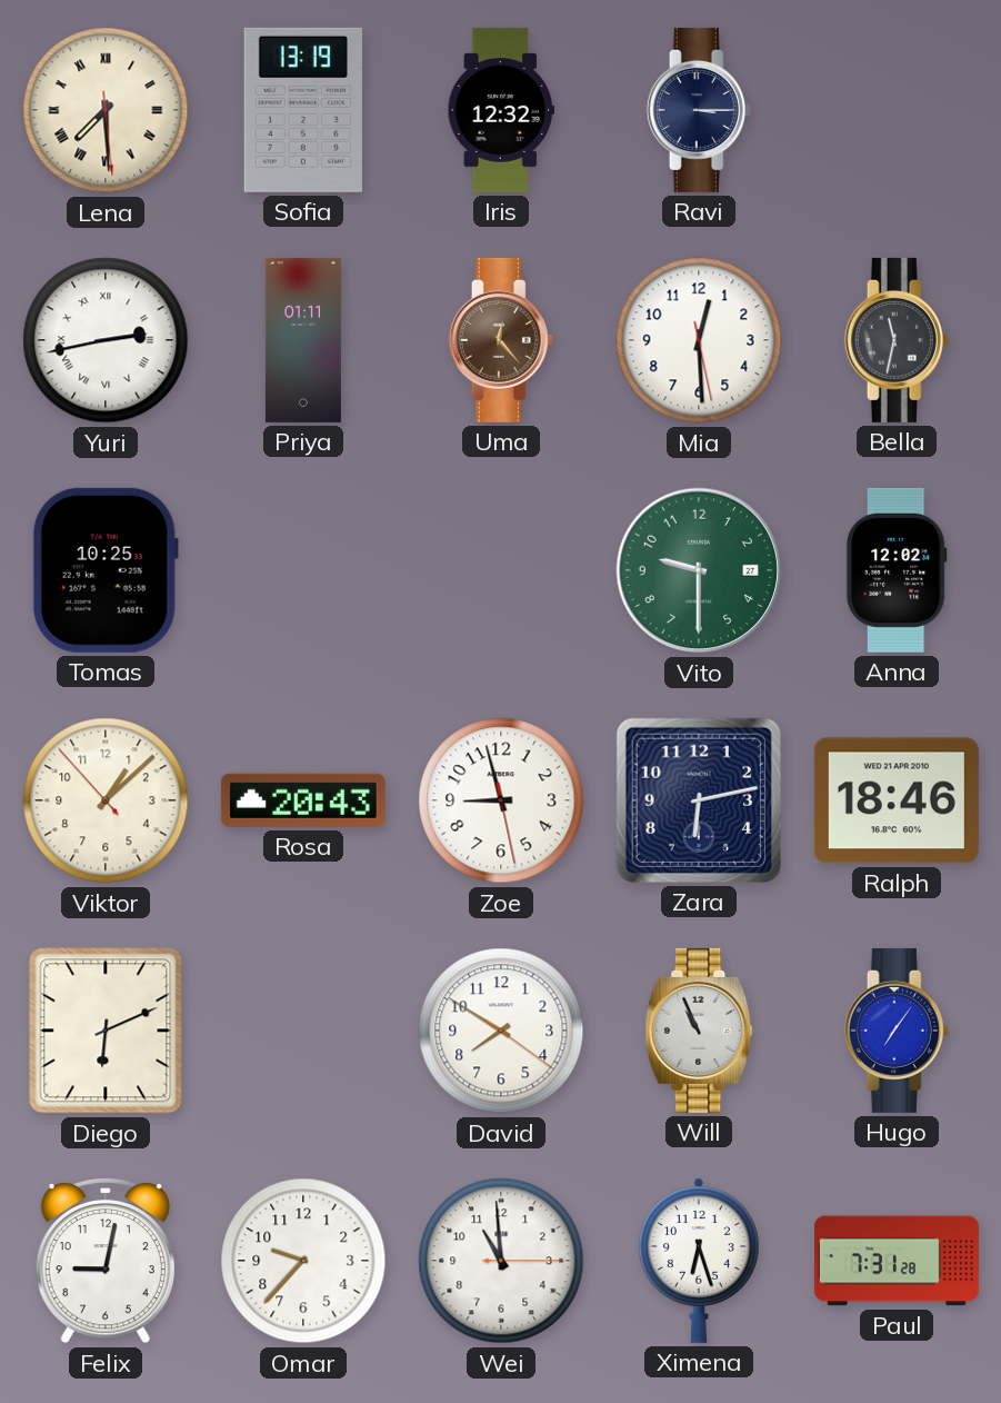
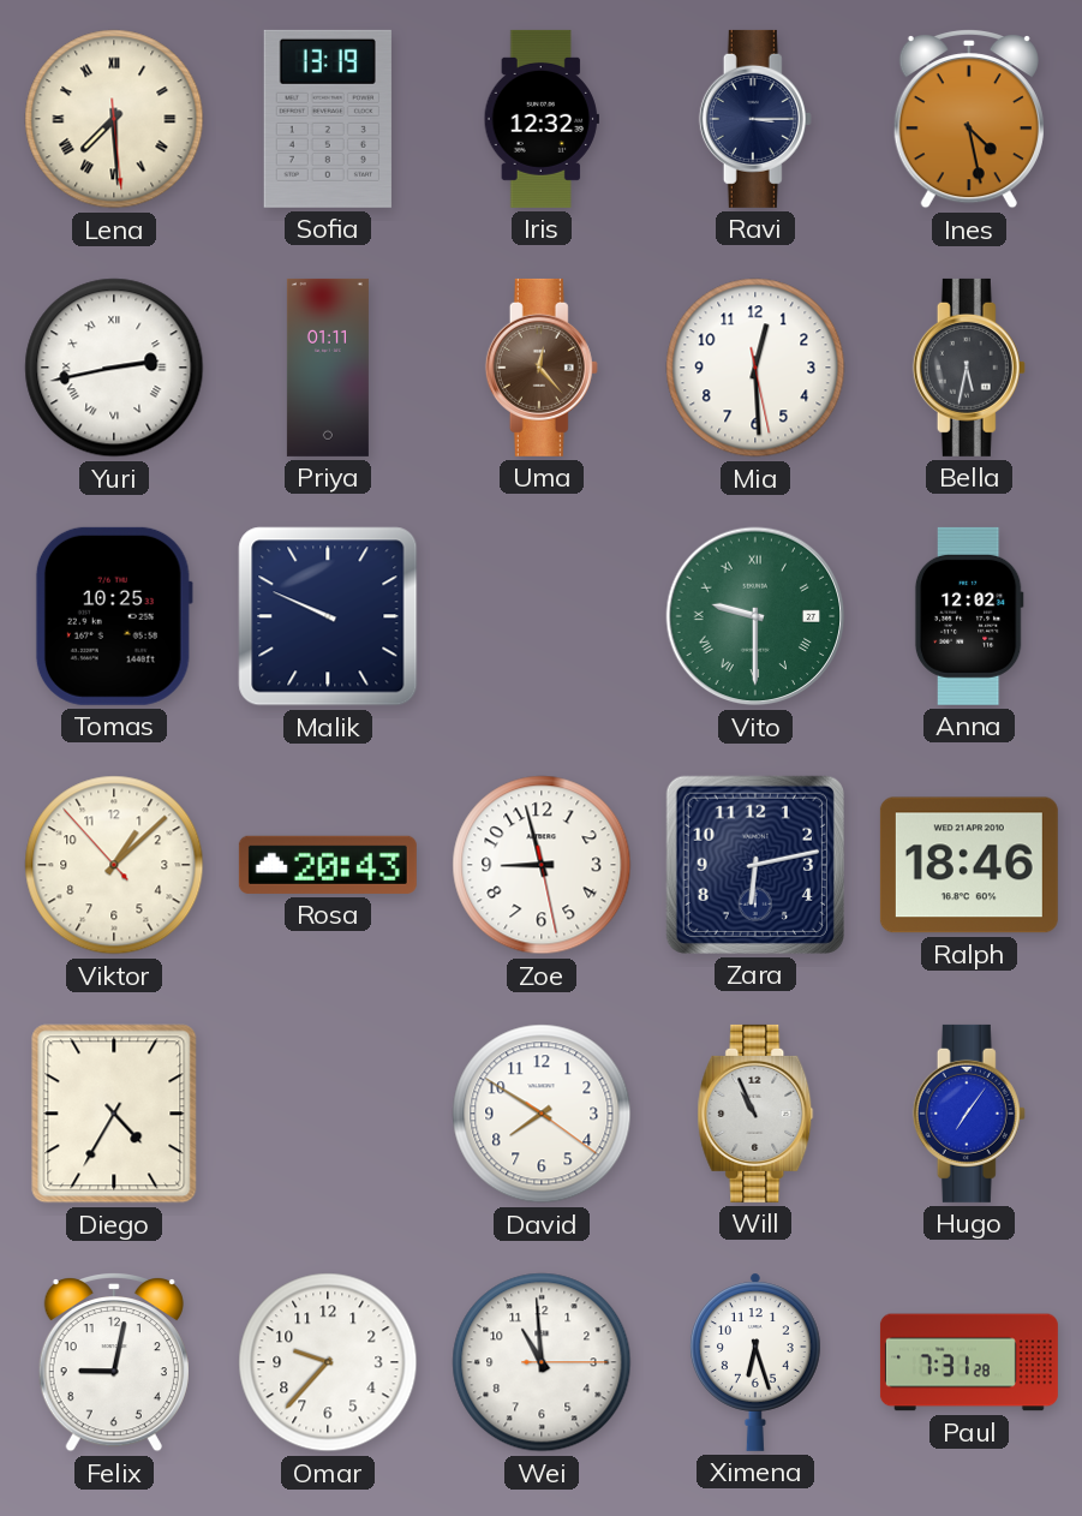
Ines: none -> 4:28
Bella: 11:32 -> 5:32
Malik: none -> 9:49
Vito numerals: Arabic -> Roman
Diego: 6:11 -> 4:35
